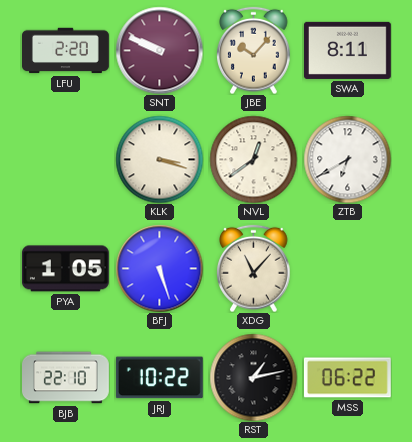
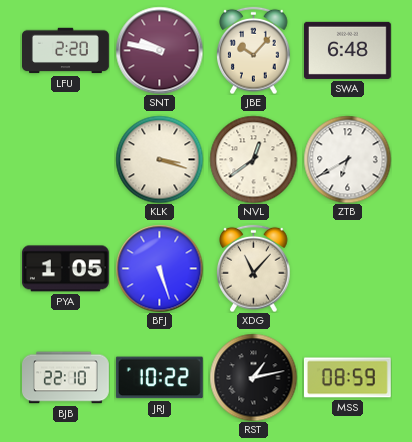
SNT: 9:49 -> 9:47
SWA: 8:11 -> 6:48
MSS: 06:22 -> 08:59
